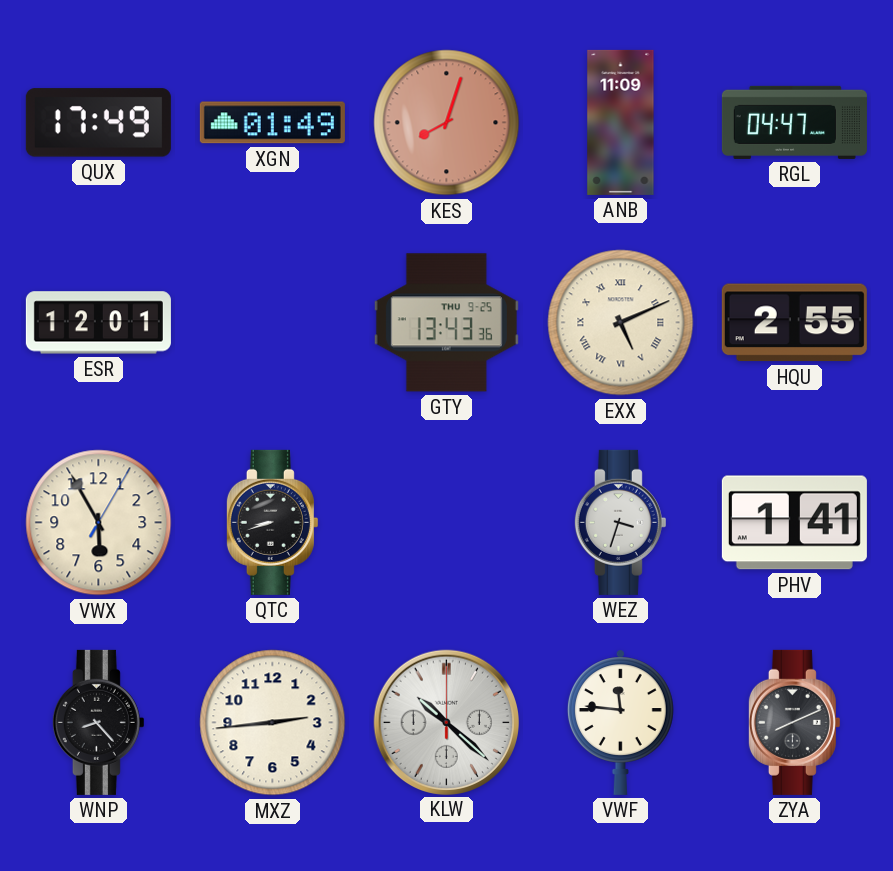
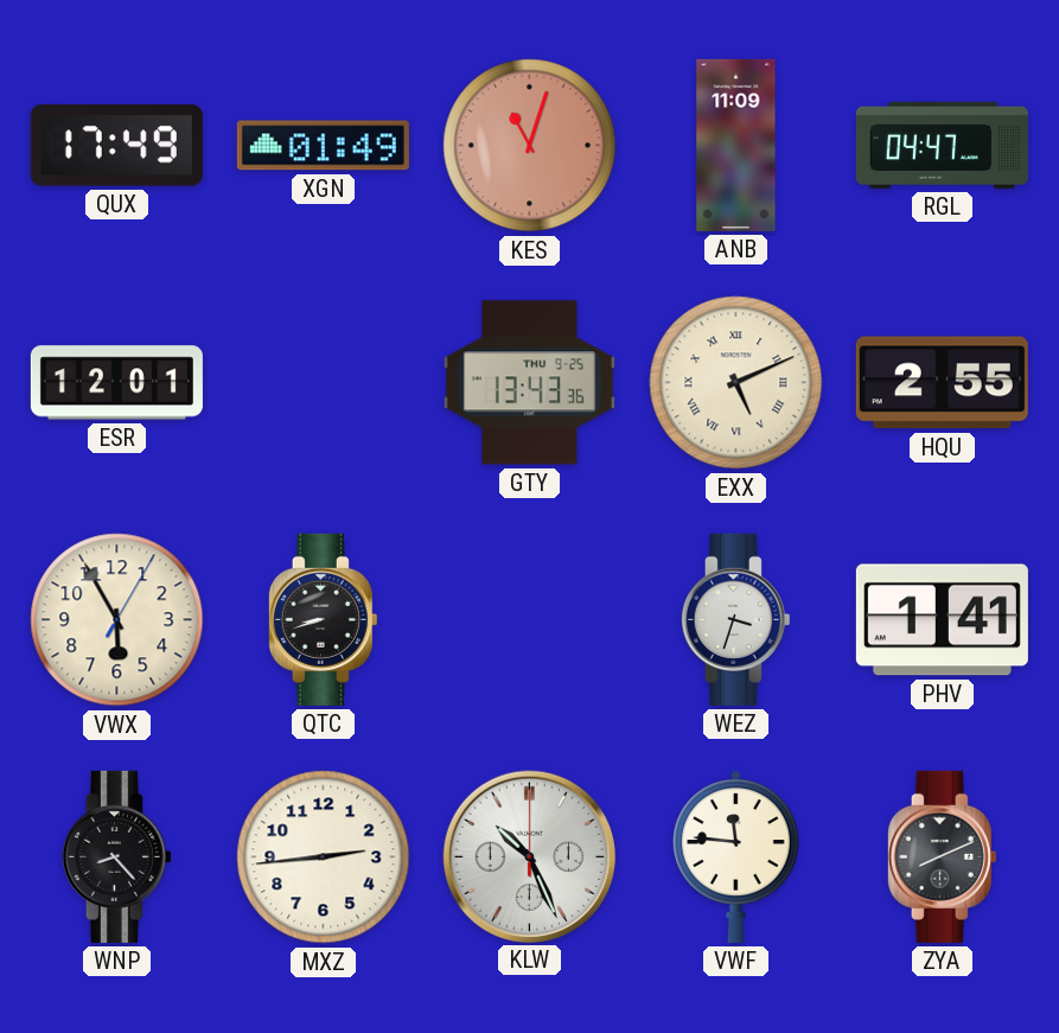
KES: 8:03 -> 11:03
KLW: 10:22 -> 10:26
